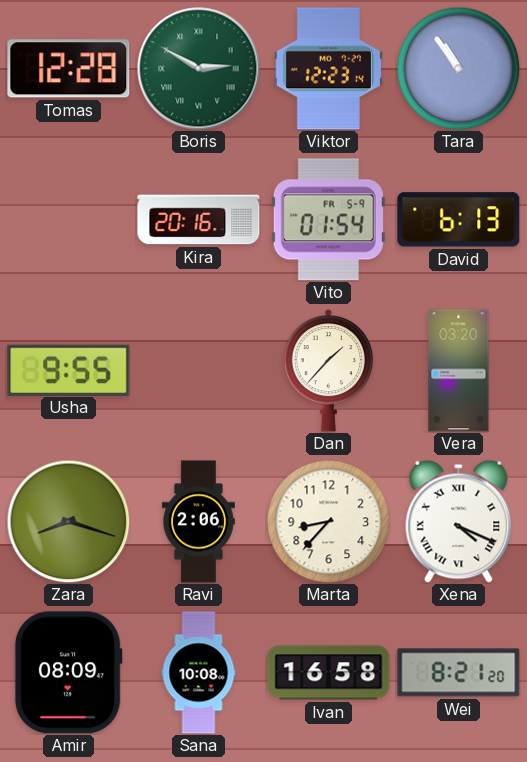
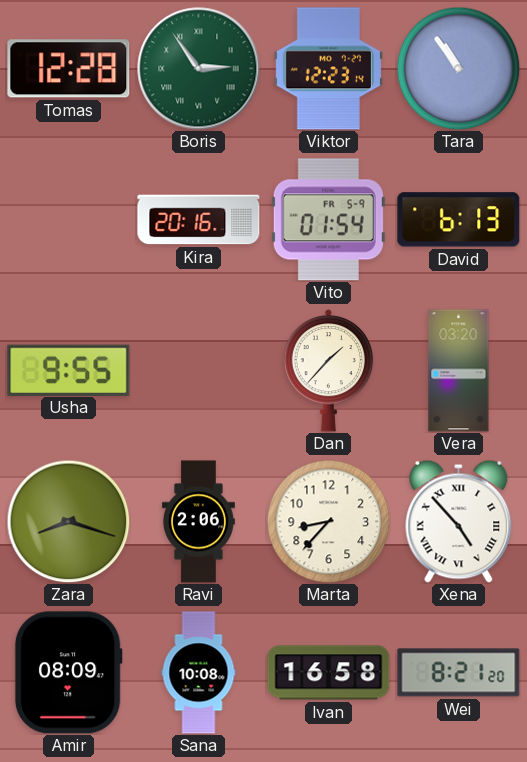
Boris: 2:50 -> 2:54
Xena: 4:19 -> 4:53
